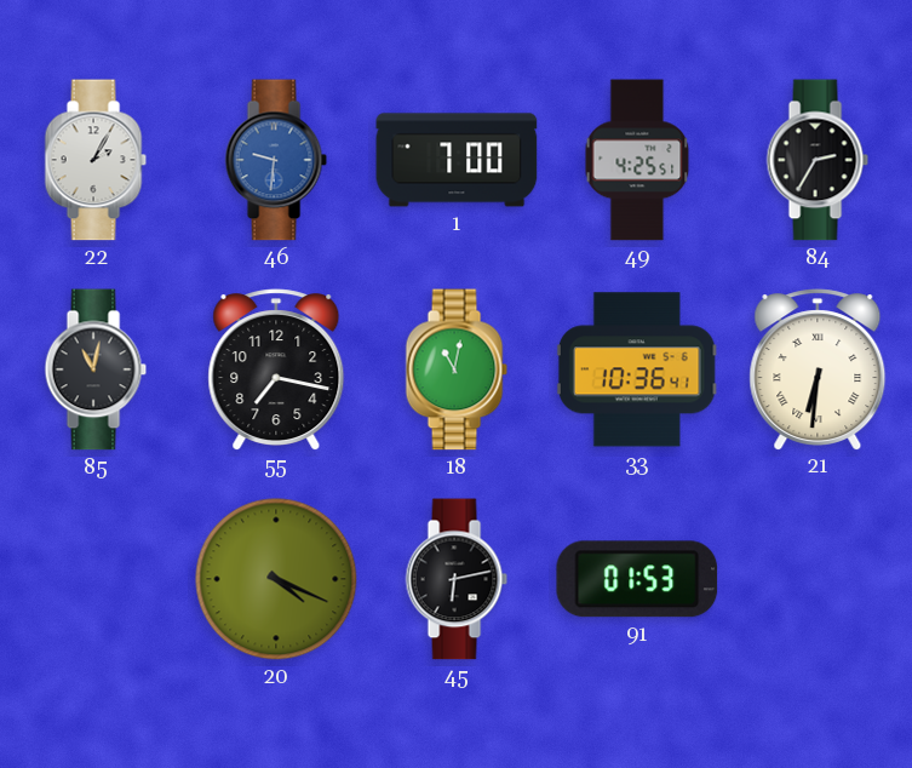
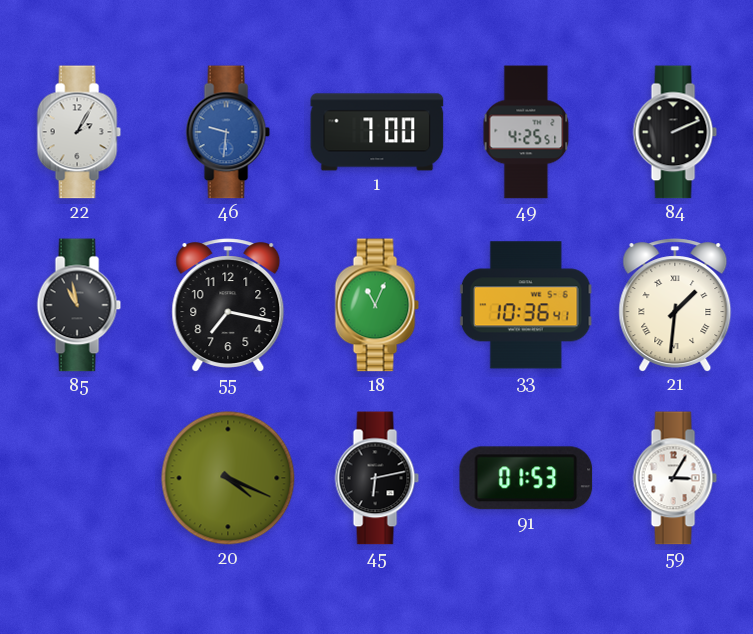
84: 2:35 -> 2:11
85: 11:02 -> 10:58
18: 11:02 -> 11:04
21: 6:31 -> 1:31
59: none -> 3:05
